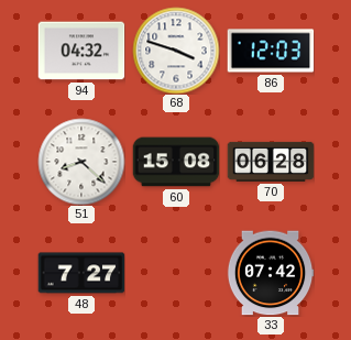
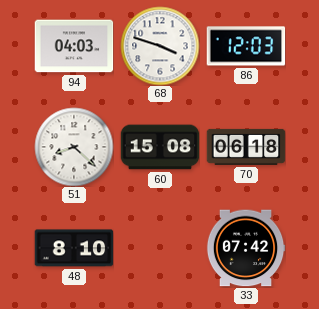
94: 04:32 -> 04:03
70: 06:28 -> 06:18
48: 7:27 -> 8:10
